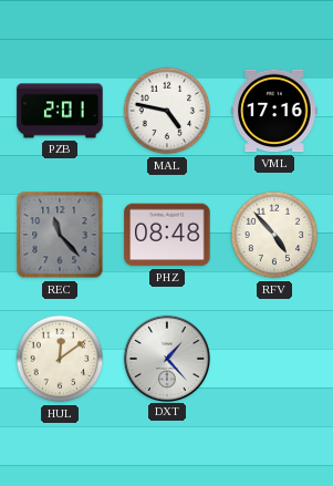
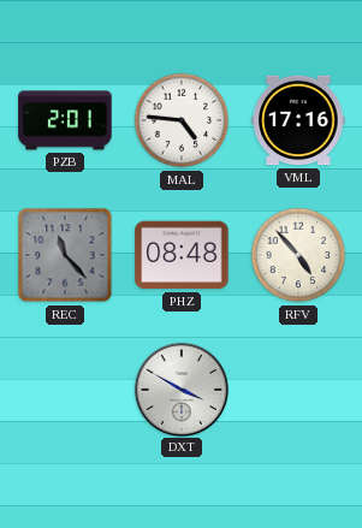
MAL: 4:47 -> 4:46
HUL: 12:09 -> none
DXT: 1:23 -> 3:50
